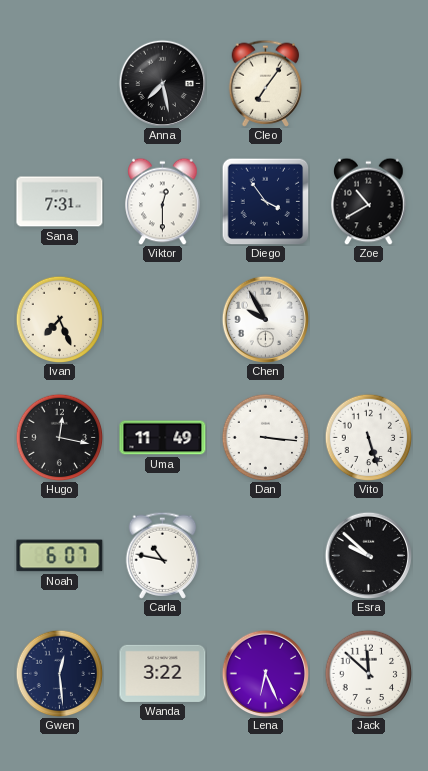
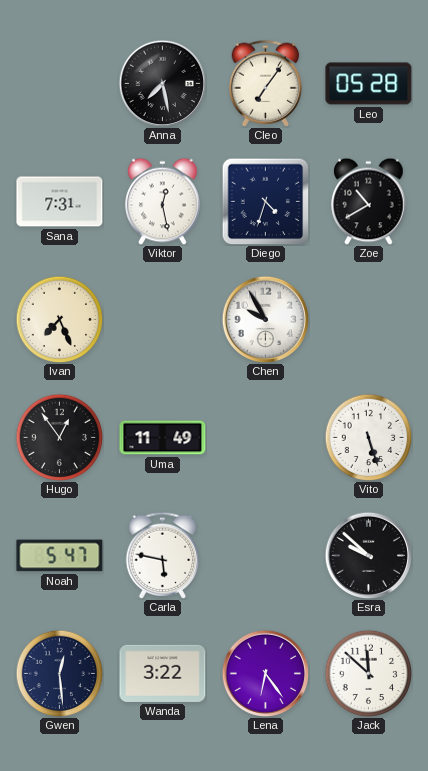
Leo: none -> 05:28
Viktor: 12:30 -> 12:28
Diego: 3:54 -> 4:33
Hugo: 12:17 -> 12:54
Dan: 3:16 -> none
Noah: 6:07 -> 5:47
Carla: 10:47 -> 5:47
Lena: 6:26 -> 6:24
